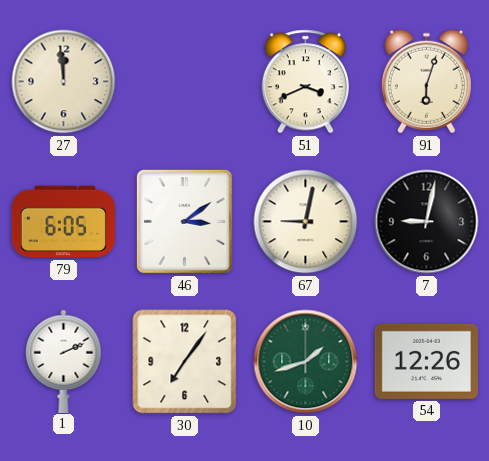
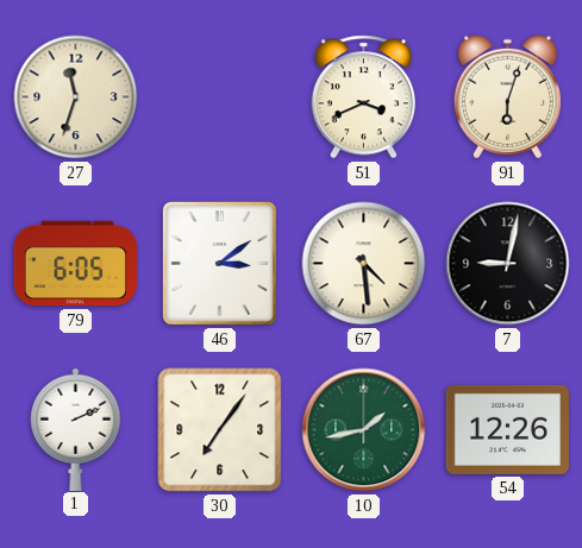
27: 11:59 -> 11:33
67: 9:02 -> 4:29
10: 1:42 -> 1:43
